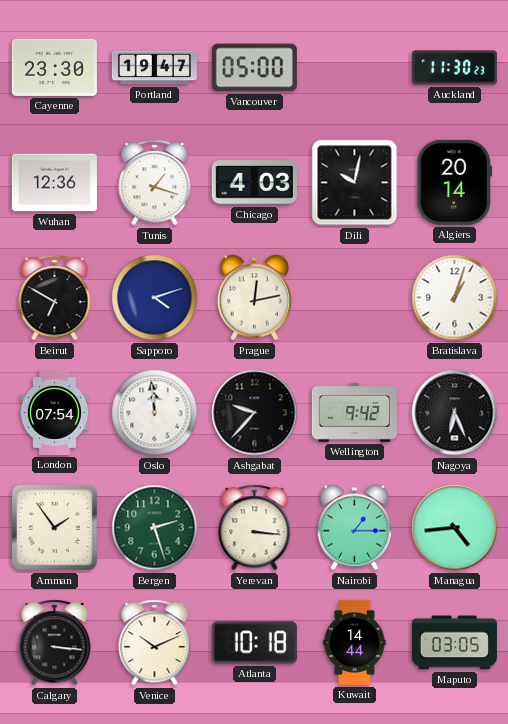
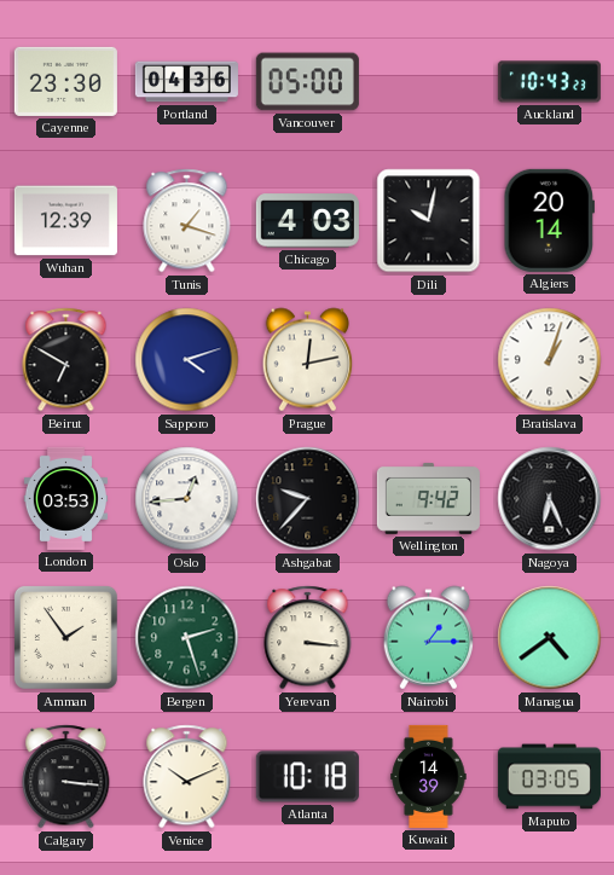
Portland: 19:47 -> 04:36
Auckland: 11:30 -> 10:43
Wuhan: 12:36 -> 12:39
London: 07:54 -> 03:53
Oslo: 11:59 -> 12:44
Managua: 4:44 -> 4:39
Kuwait: 14:44 -> 14:39
